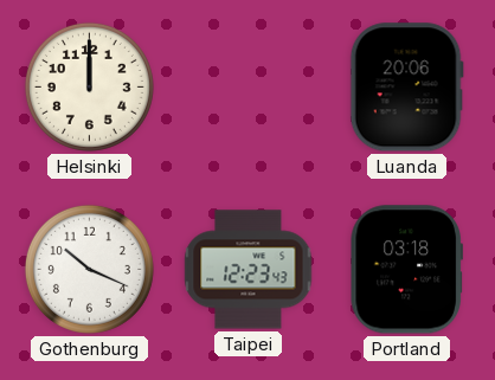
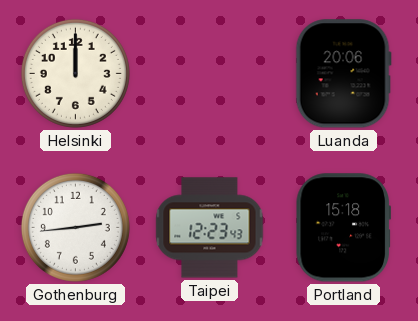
Gothenburg: 10:19 -> 2:44
Portland: 03:18 -> 15:18
